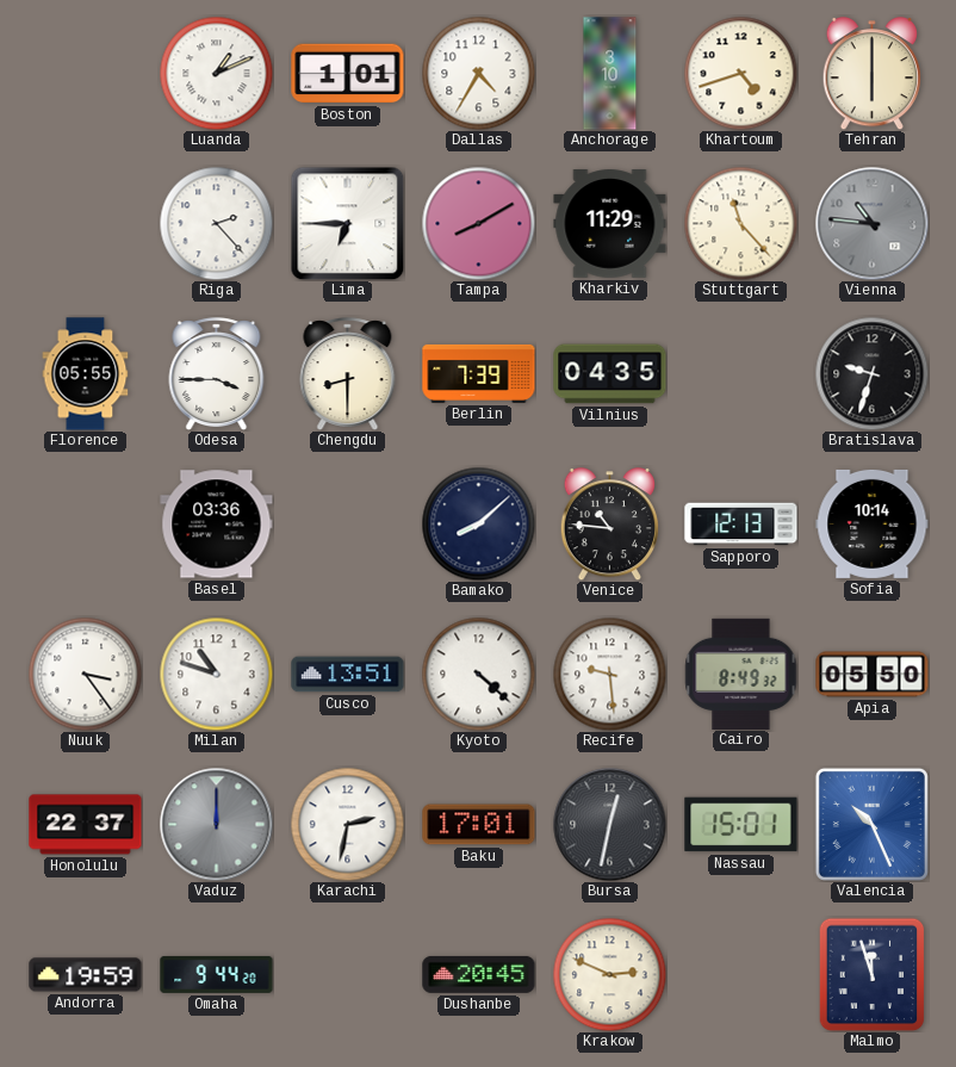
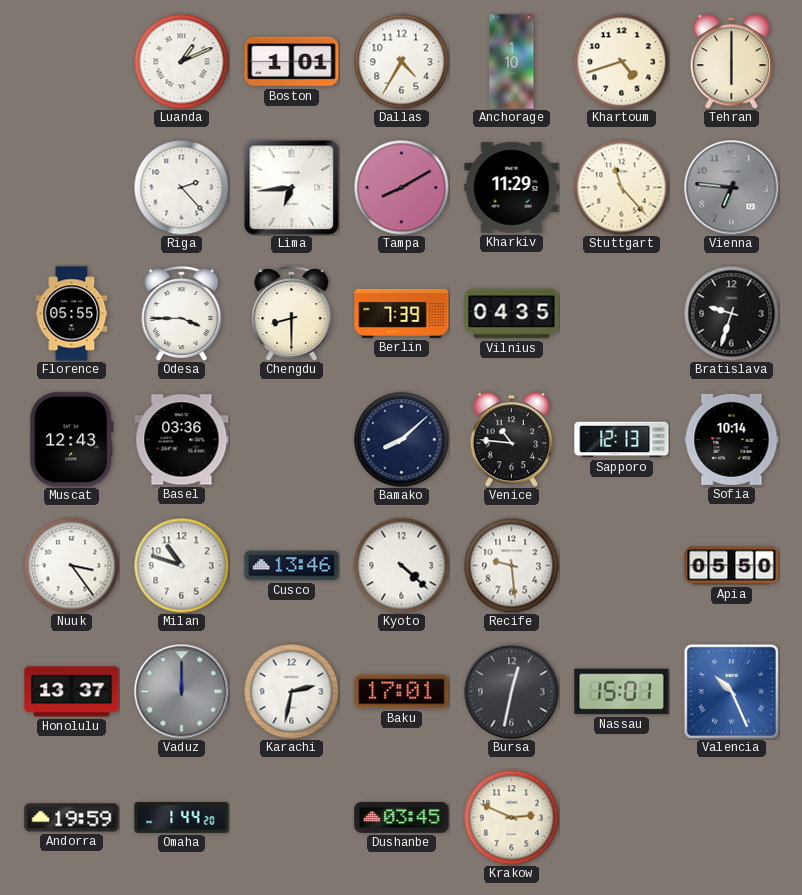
Anchorage: 3:10 -> 1:10
Lima: 6:45 -> 6:44
Vienna: 10:46 -> 6:46
Muscat: none -> 12:43
Cusco: 13:51 -> 13:46
Cairo: 8:49 -> none
Honolulu: 22:37 -> 13:37
Omaha: 9:44 -> 1:44
Dushanbe: 20:45 -> 03:45
Malmo: 11:57 -> none
